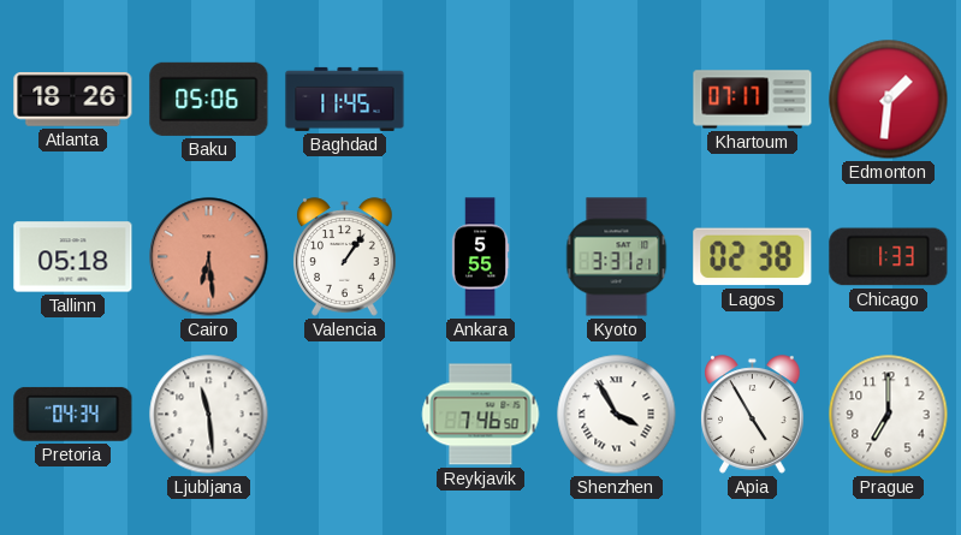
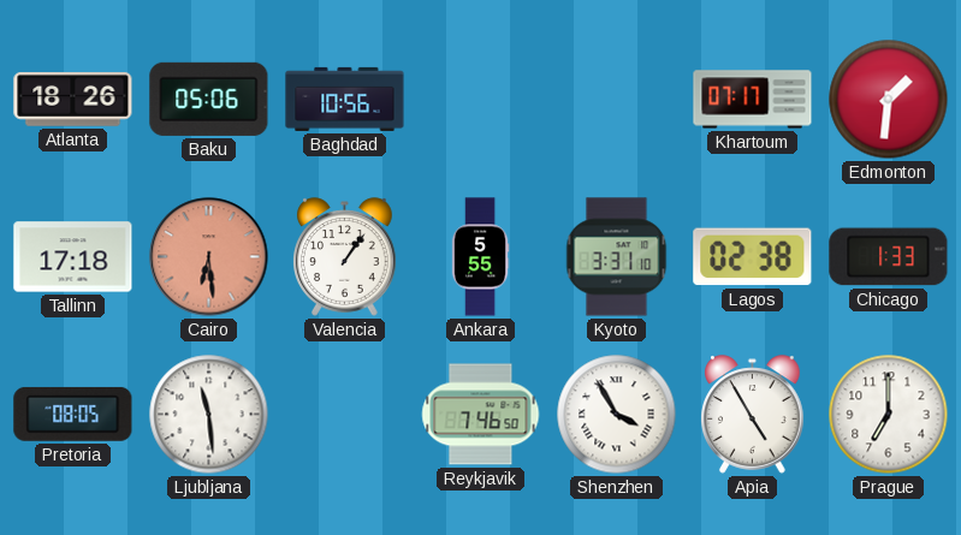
Baghdad: 11:45 -> 10:56
Tallinn: 05:18 -> 17:18
Kyoto: 3:31:21 -> 3:31:10
Pretoria: 04:34 -> 08:05
